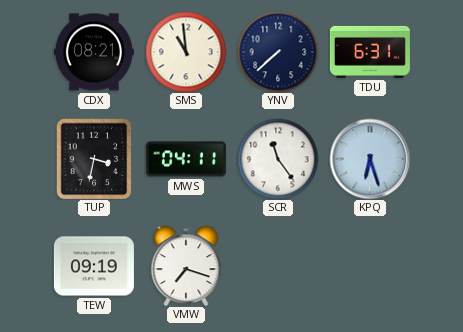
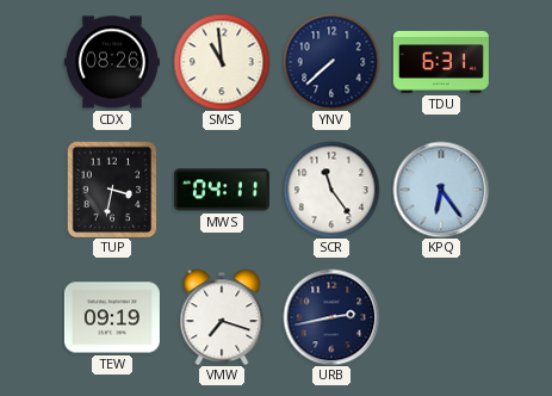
CDX: 08:21 -> 08:26
KPQ: 6:27 -> 6:24
URB: none -> 2:43
